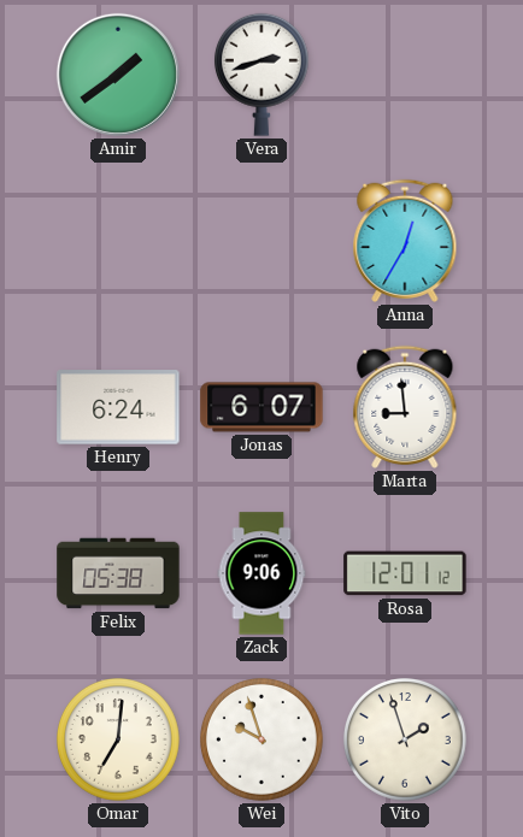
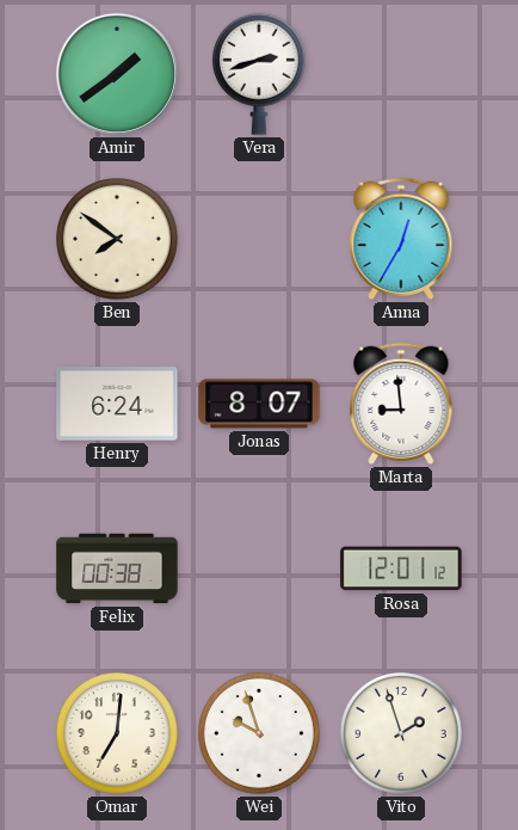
Ben: none -> 7:51
Jonas: 6:07 -> 8:07
Felix: 05:38 -> 00:38
Zack: 9:06 -> none
